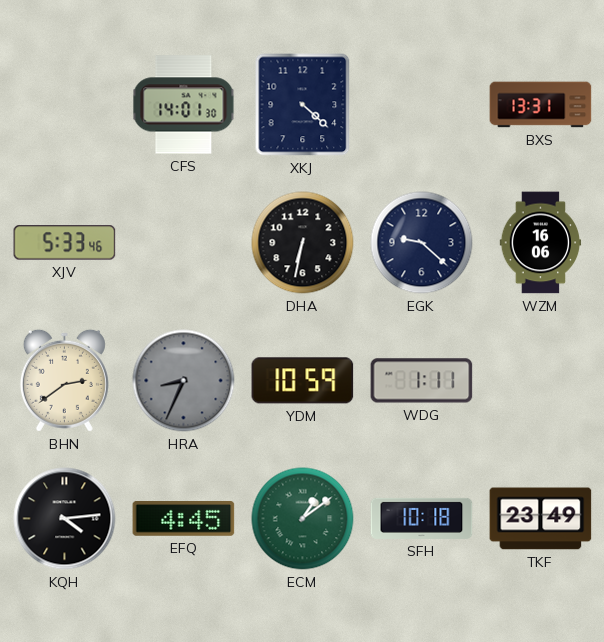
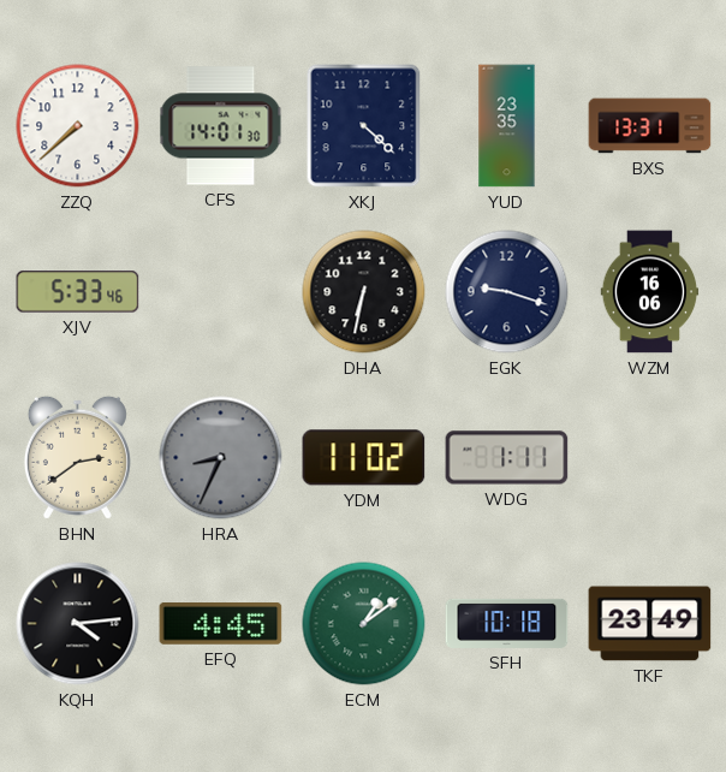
ZZQ: none -> 7:38
YUD: none -> 23:35
EGK: 9:22 -> 9:18
YDM: 10:59 -> 11:02
